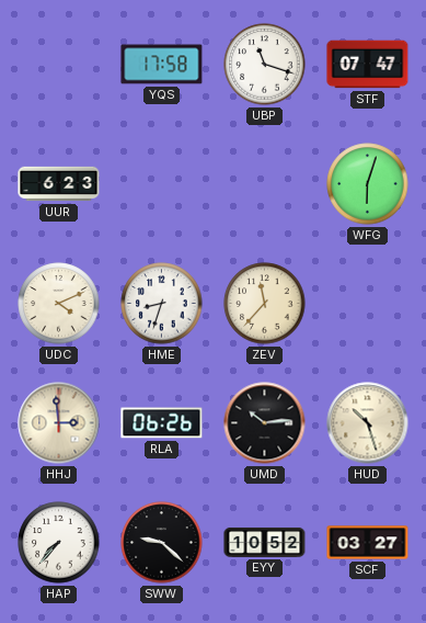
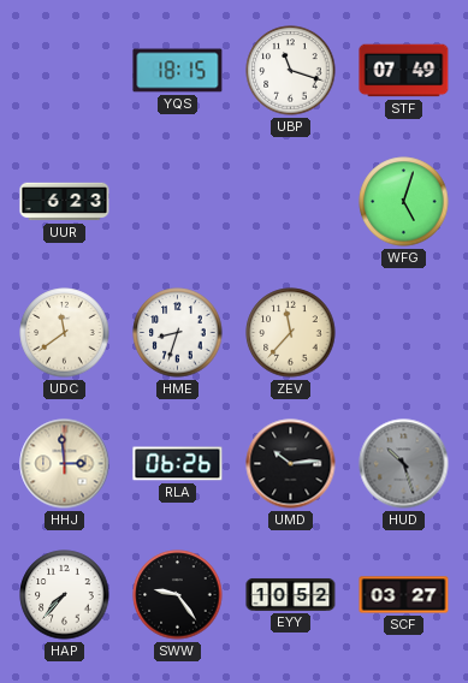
YQS: 17:58 -> 18:15
STF: 07:47 -> 07:49
WFG: 6:03 -> 5:03
UDC: 4:11 -> 11:39
HUD dial: cream -> grey
SWW: 9:22 -> 9:24
